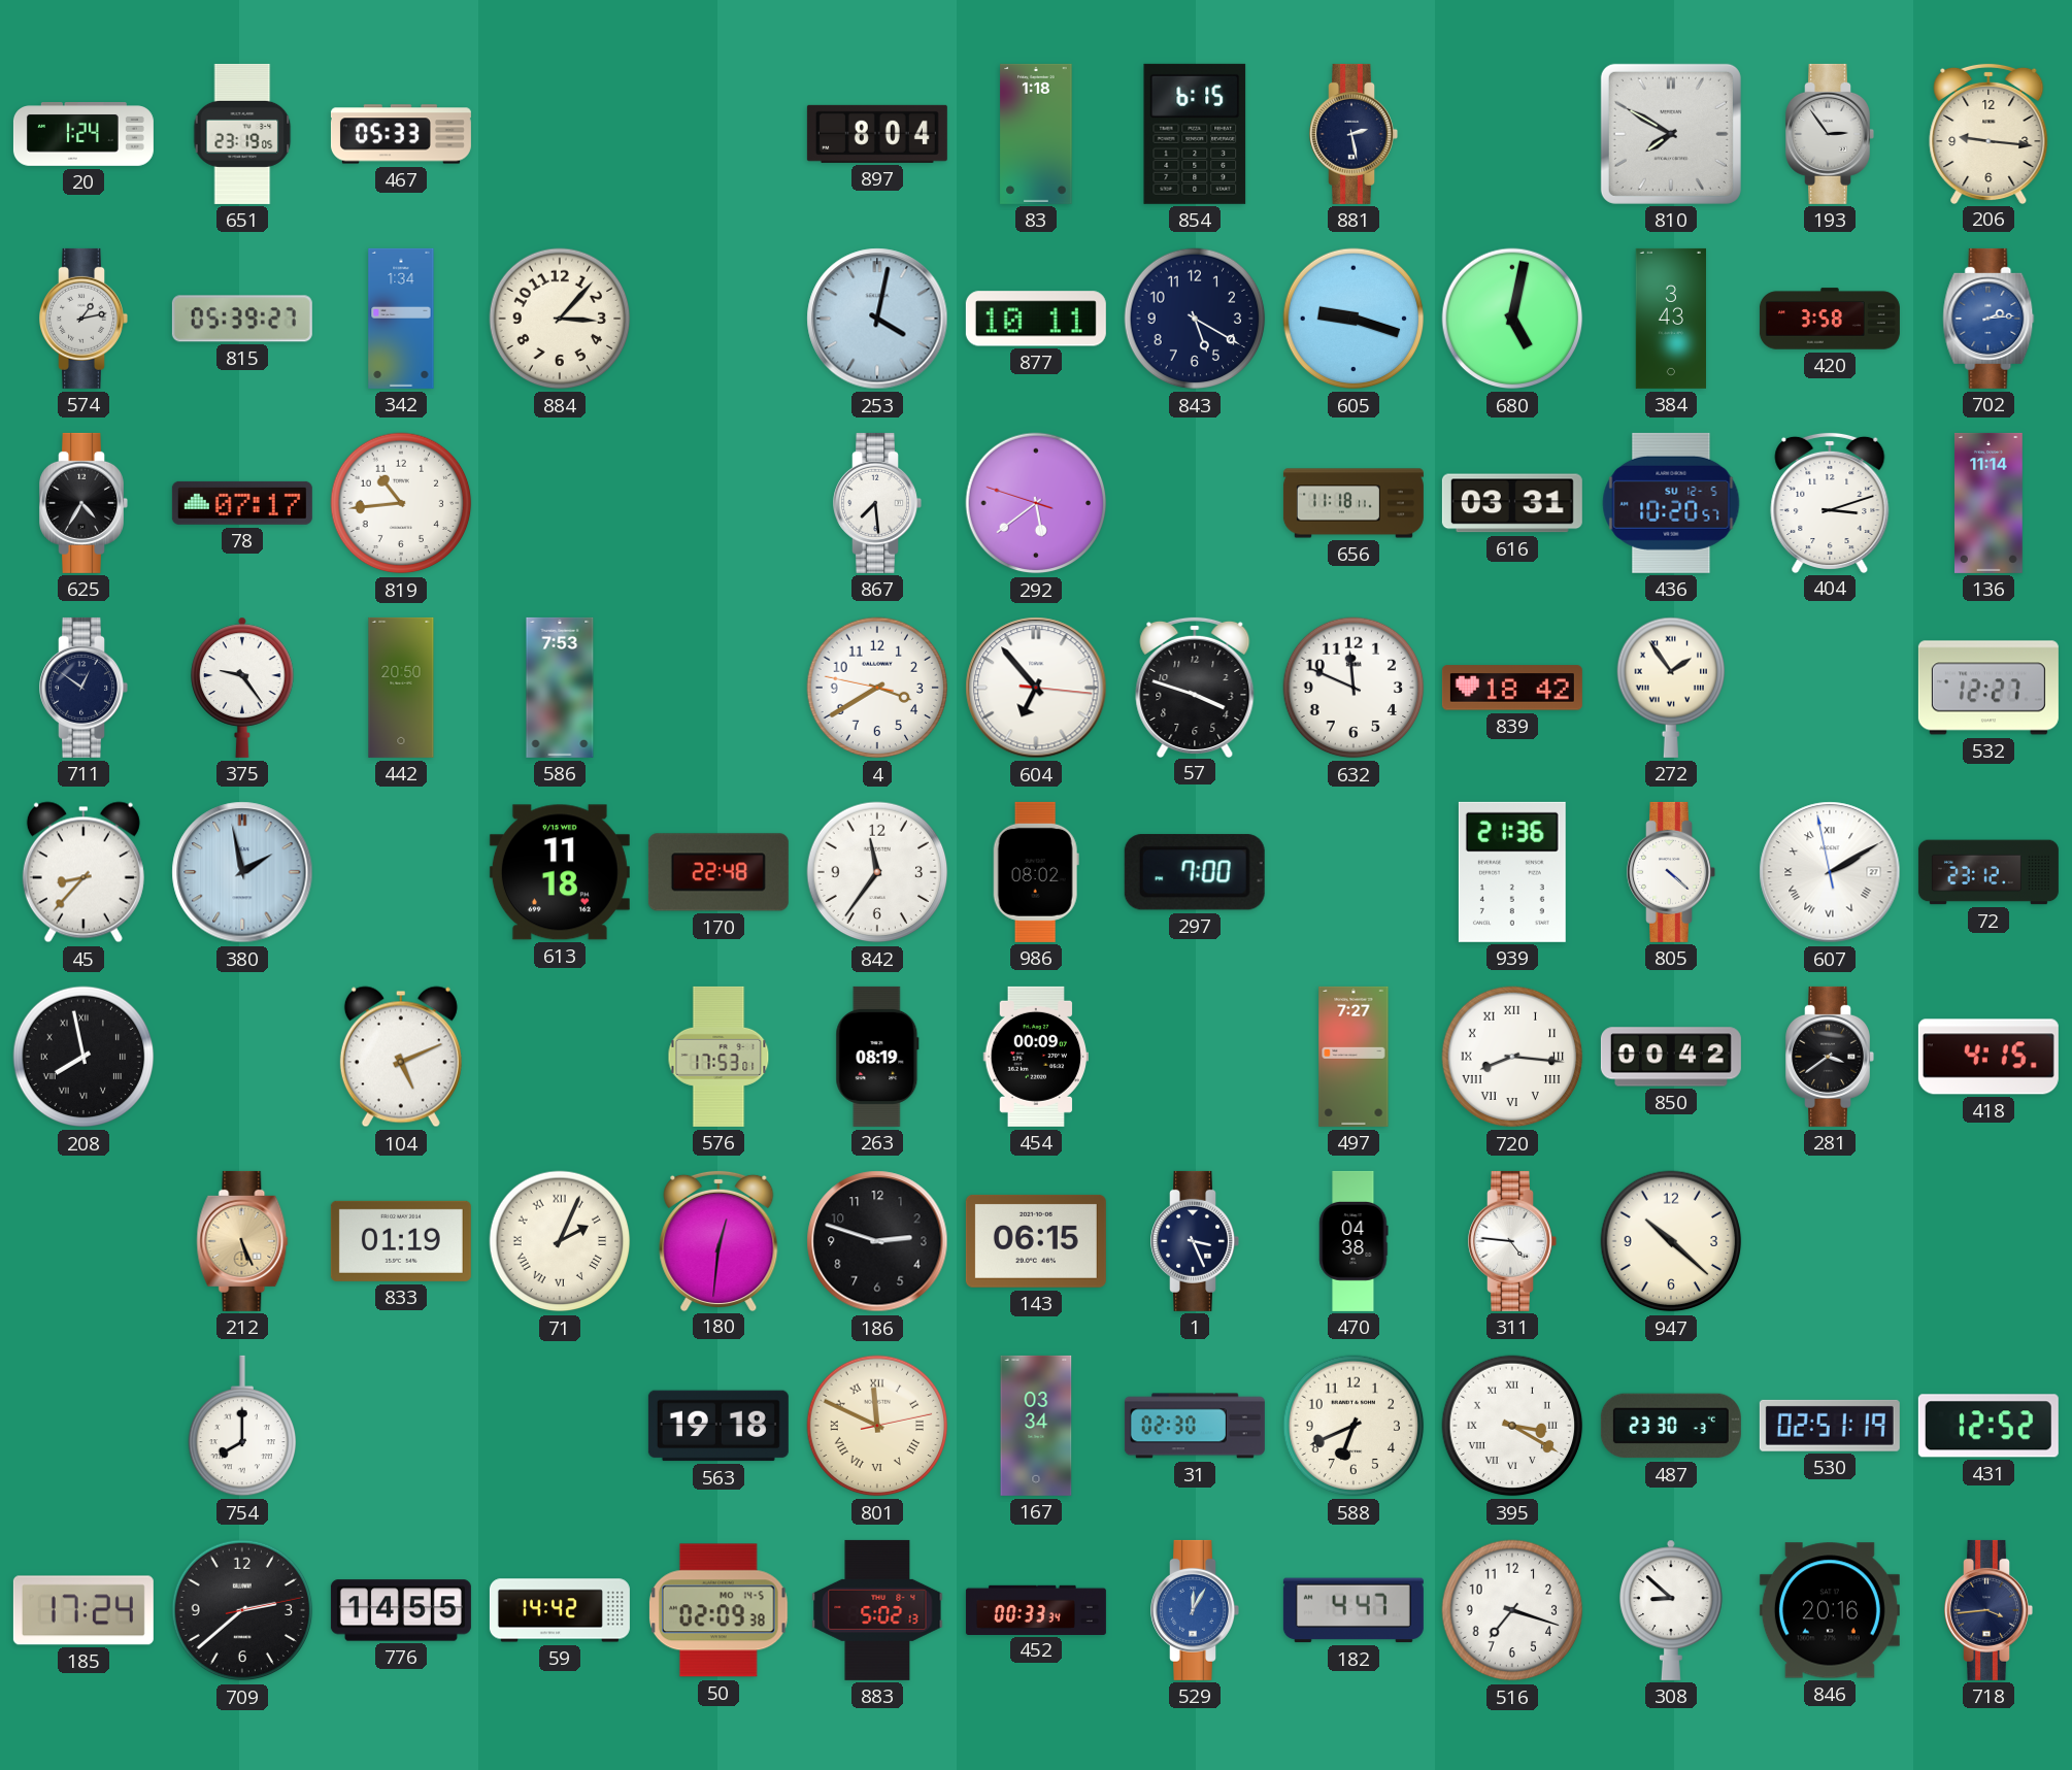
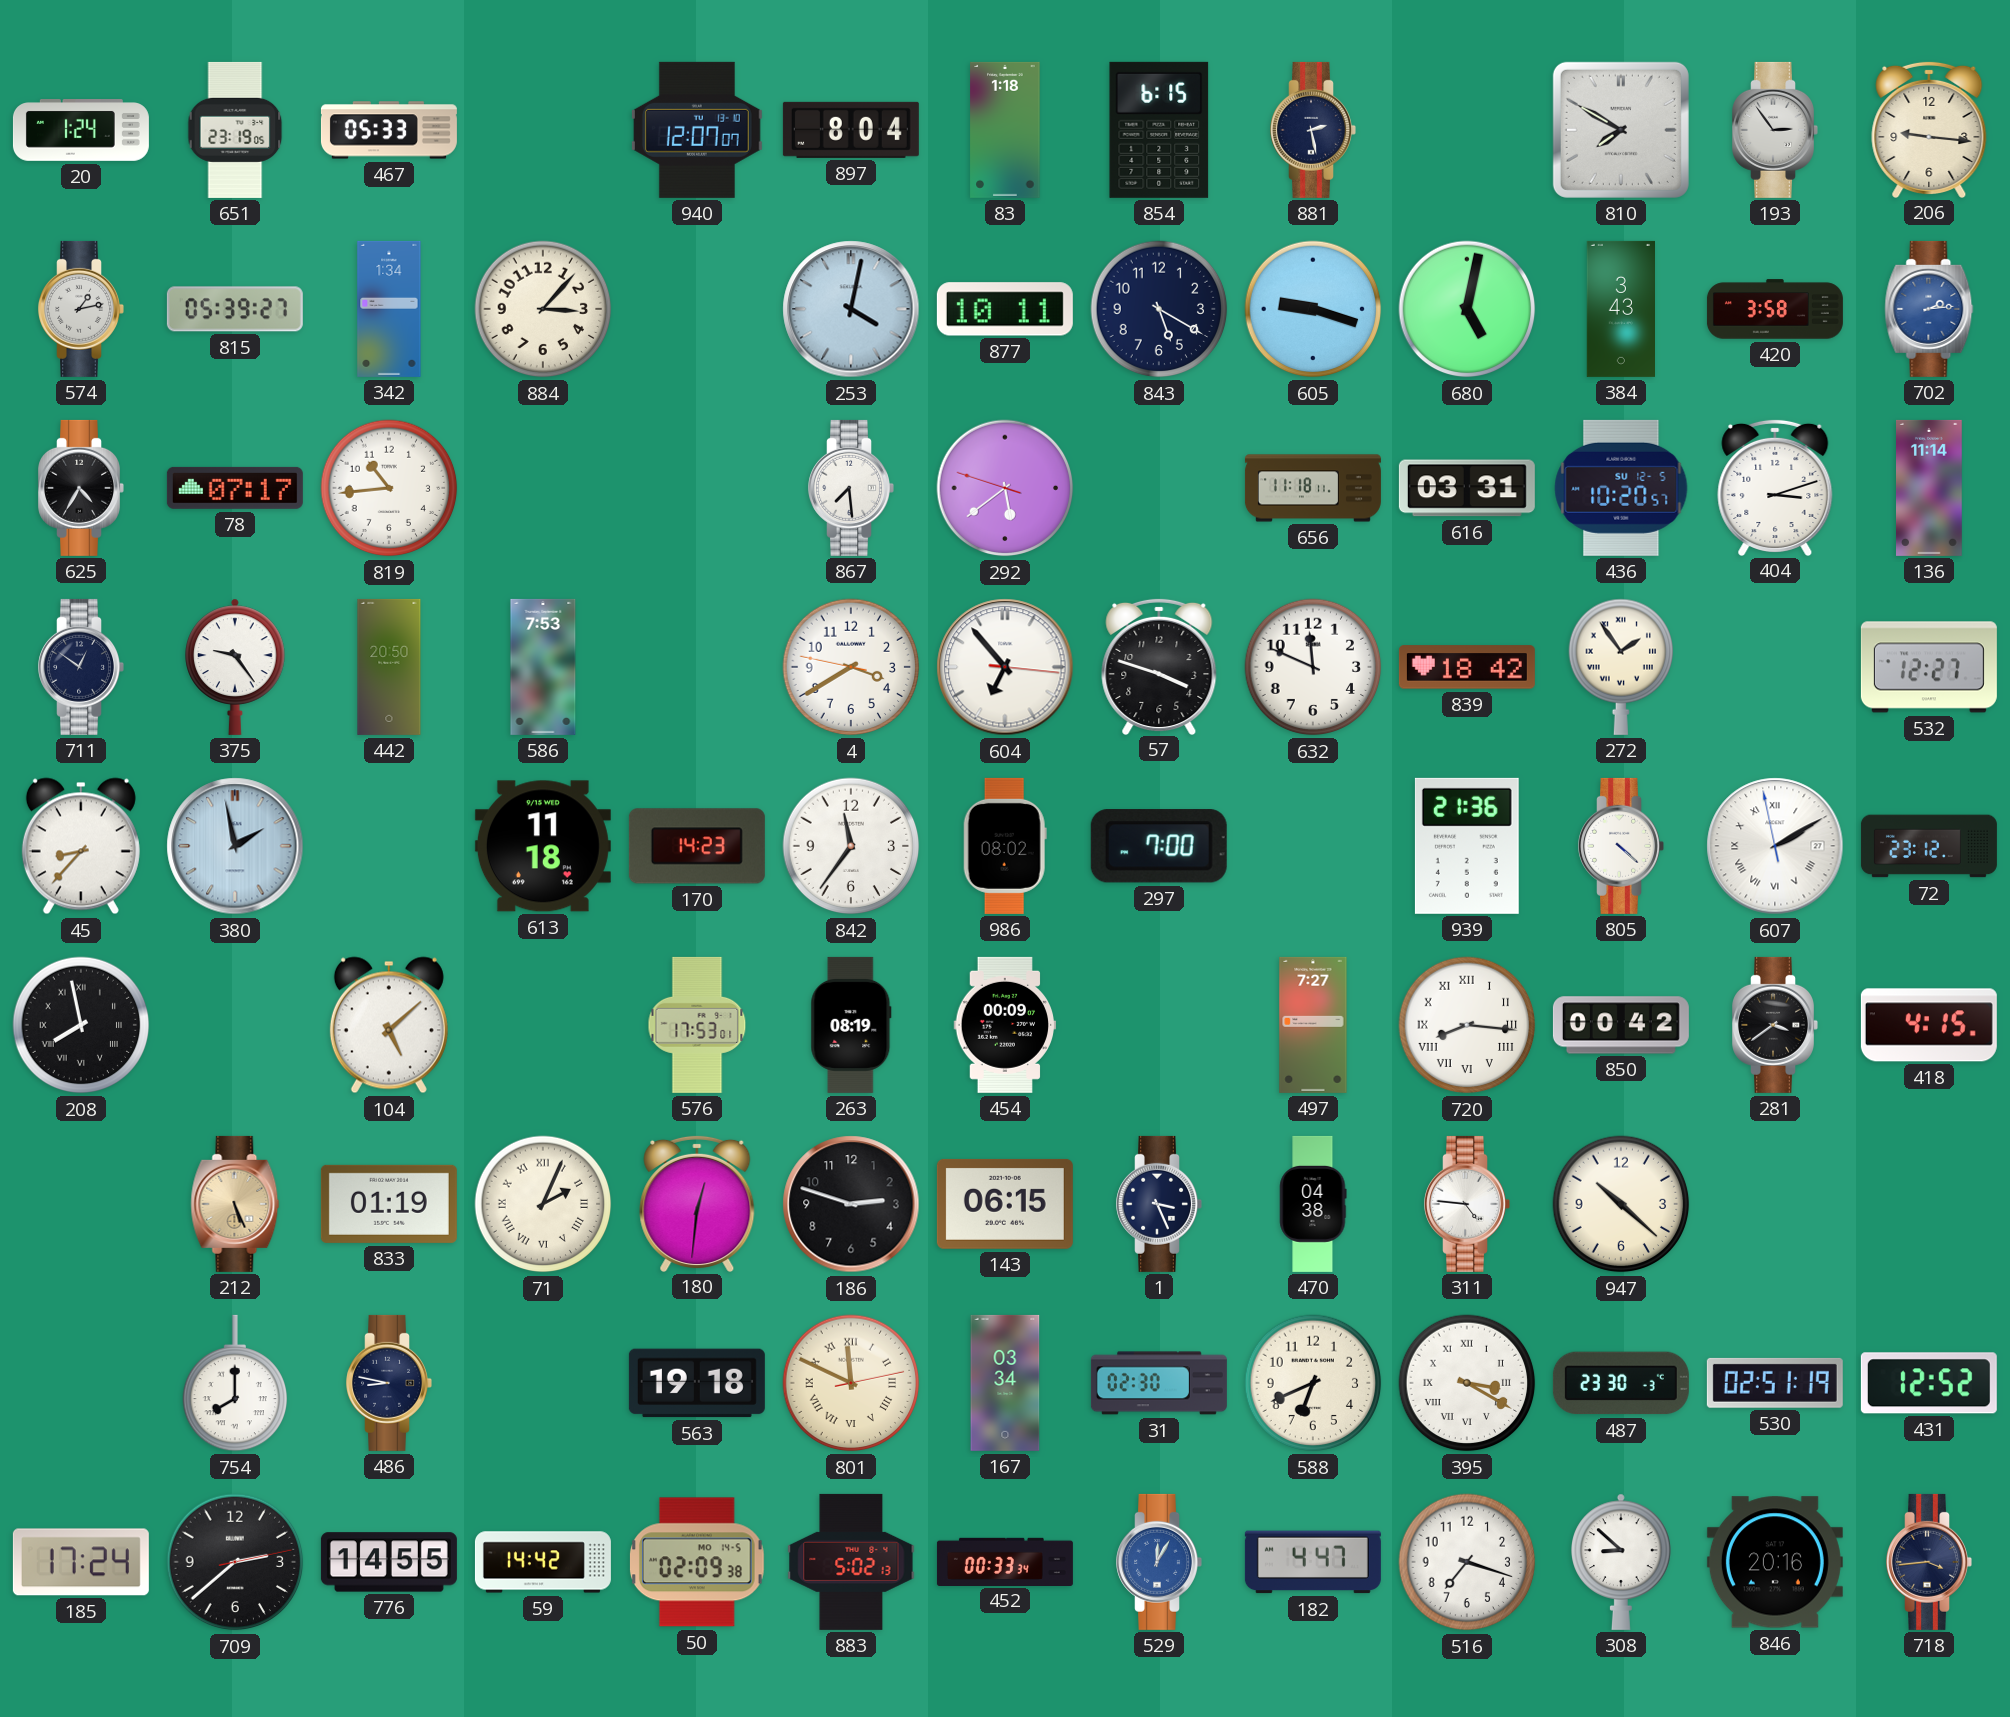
940: none -> 12:07
170: 22:48 -> 14:23
104: 5:11 -> 5:08
486: none -> 8:47
